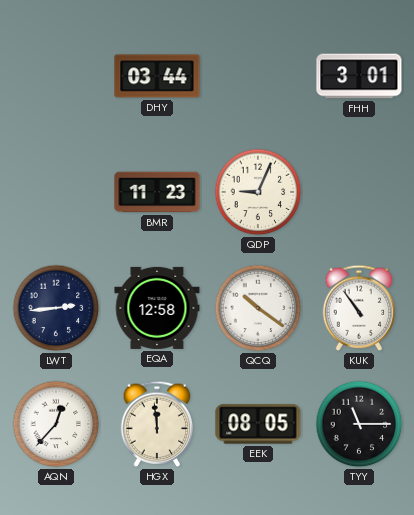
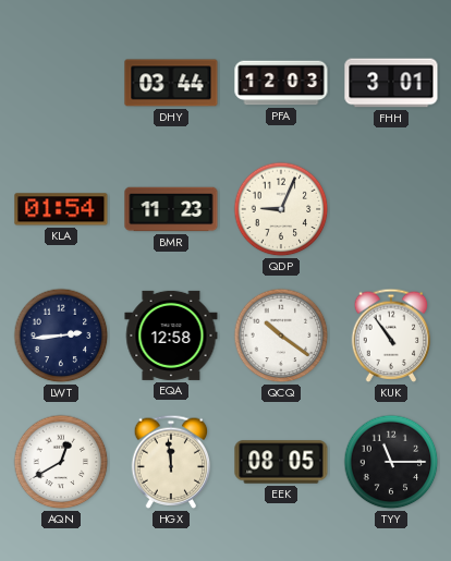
PFA: none -> 12:03
KLA: none -> 01:54
AQN: 12:37 -> 12:40
